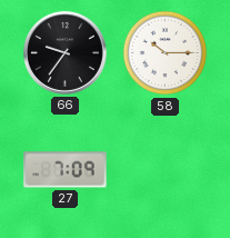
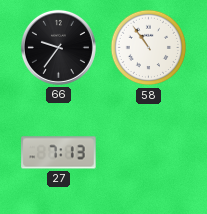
58: 10:15 -> 10:54
27: 7:09 -> 7:13
